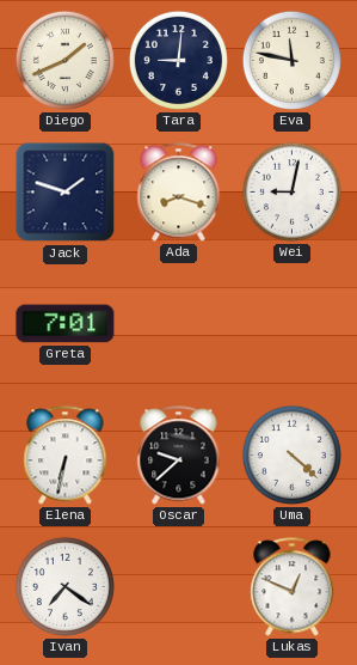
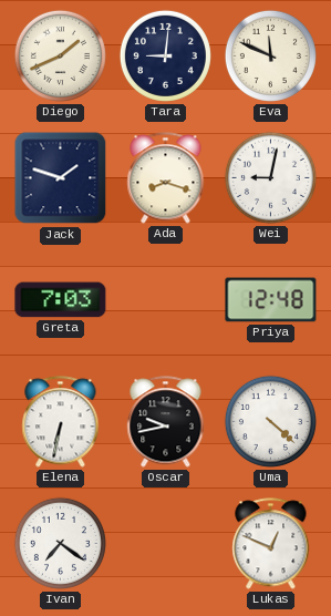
Eva: 11:47 -> 11:49
Greta: 7:01 -> 7:03
Priya: none -> 12:48
Oscar: 9:38 -> 9:43
